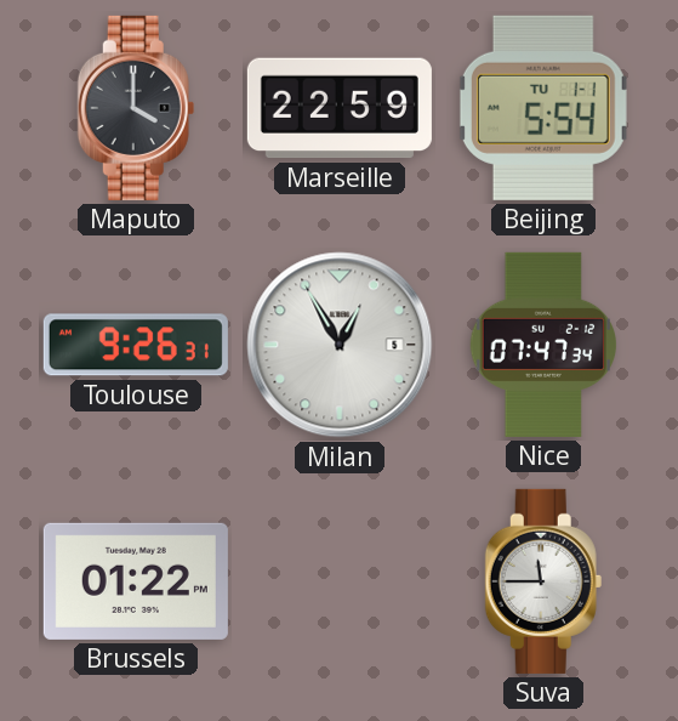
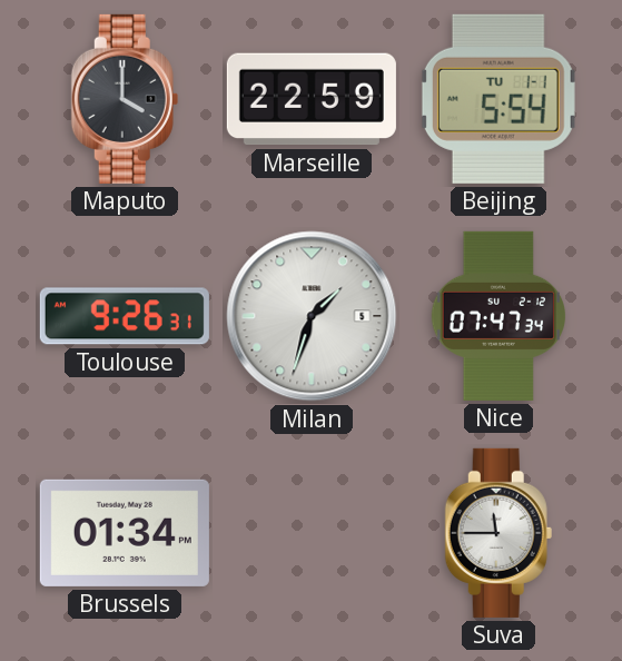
Milan: 12:55 -> 1:33
Brussels: 01:22 -> 01:34
